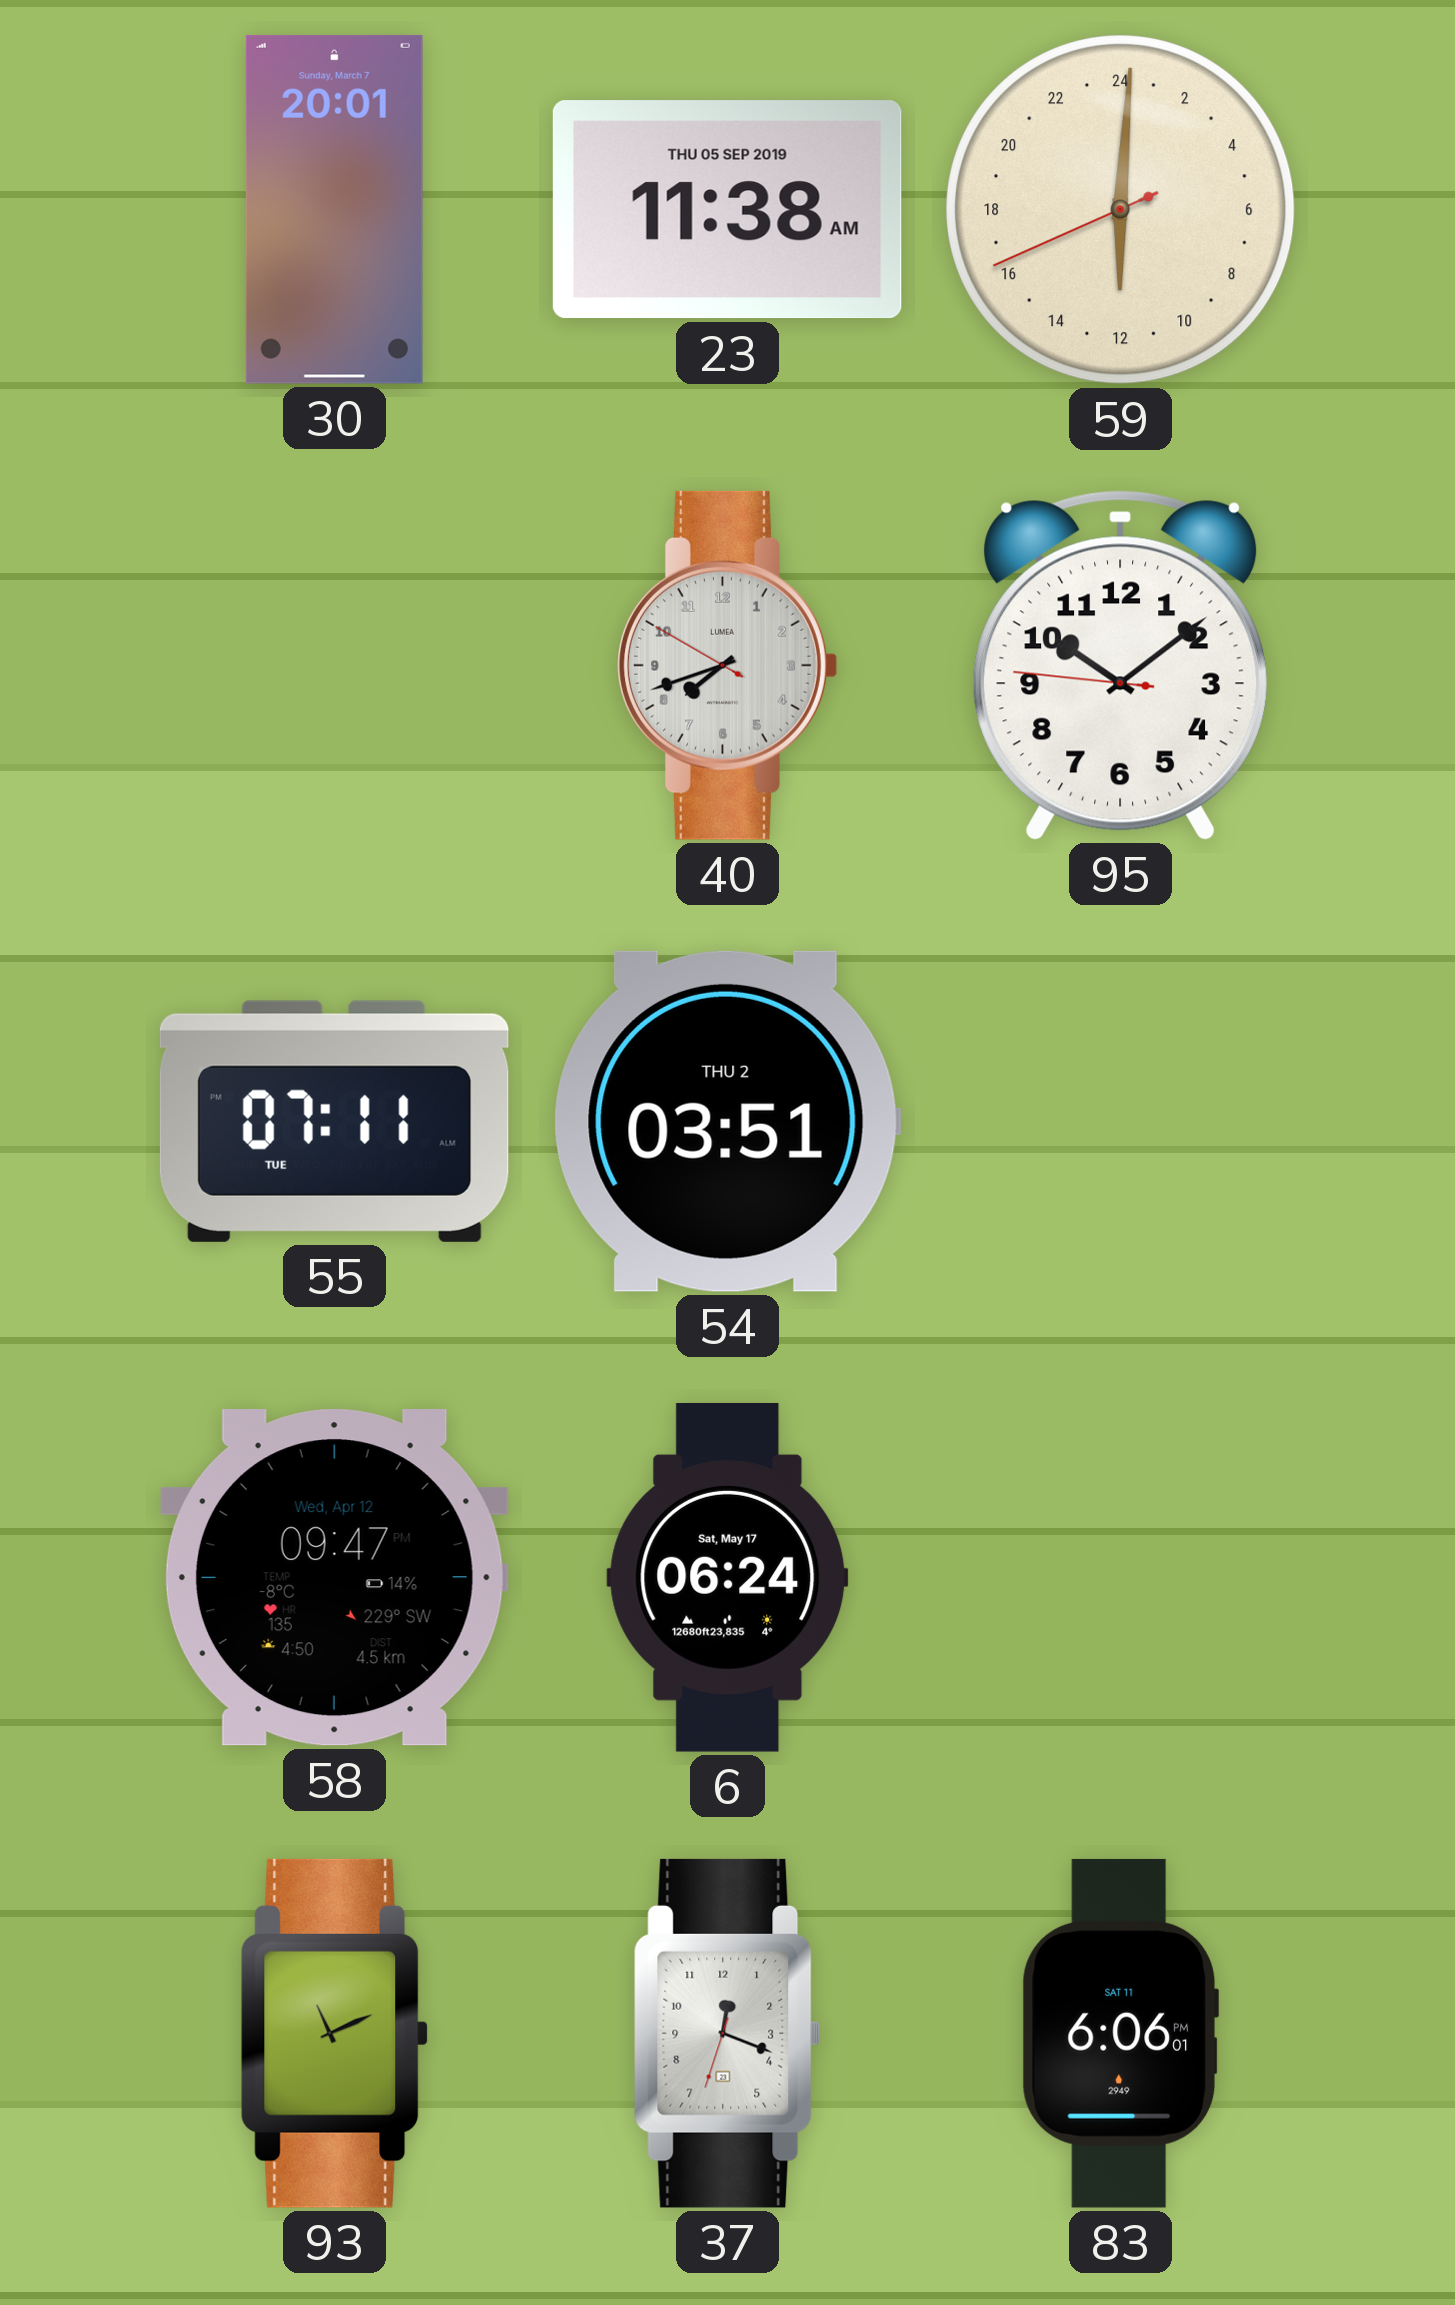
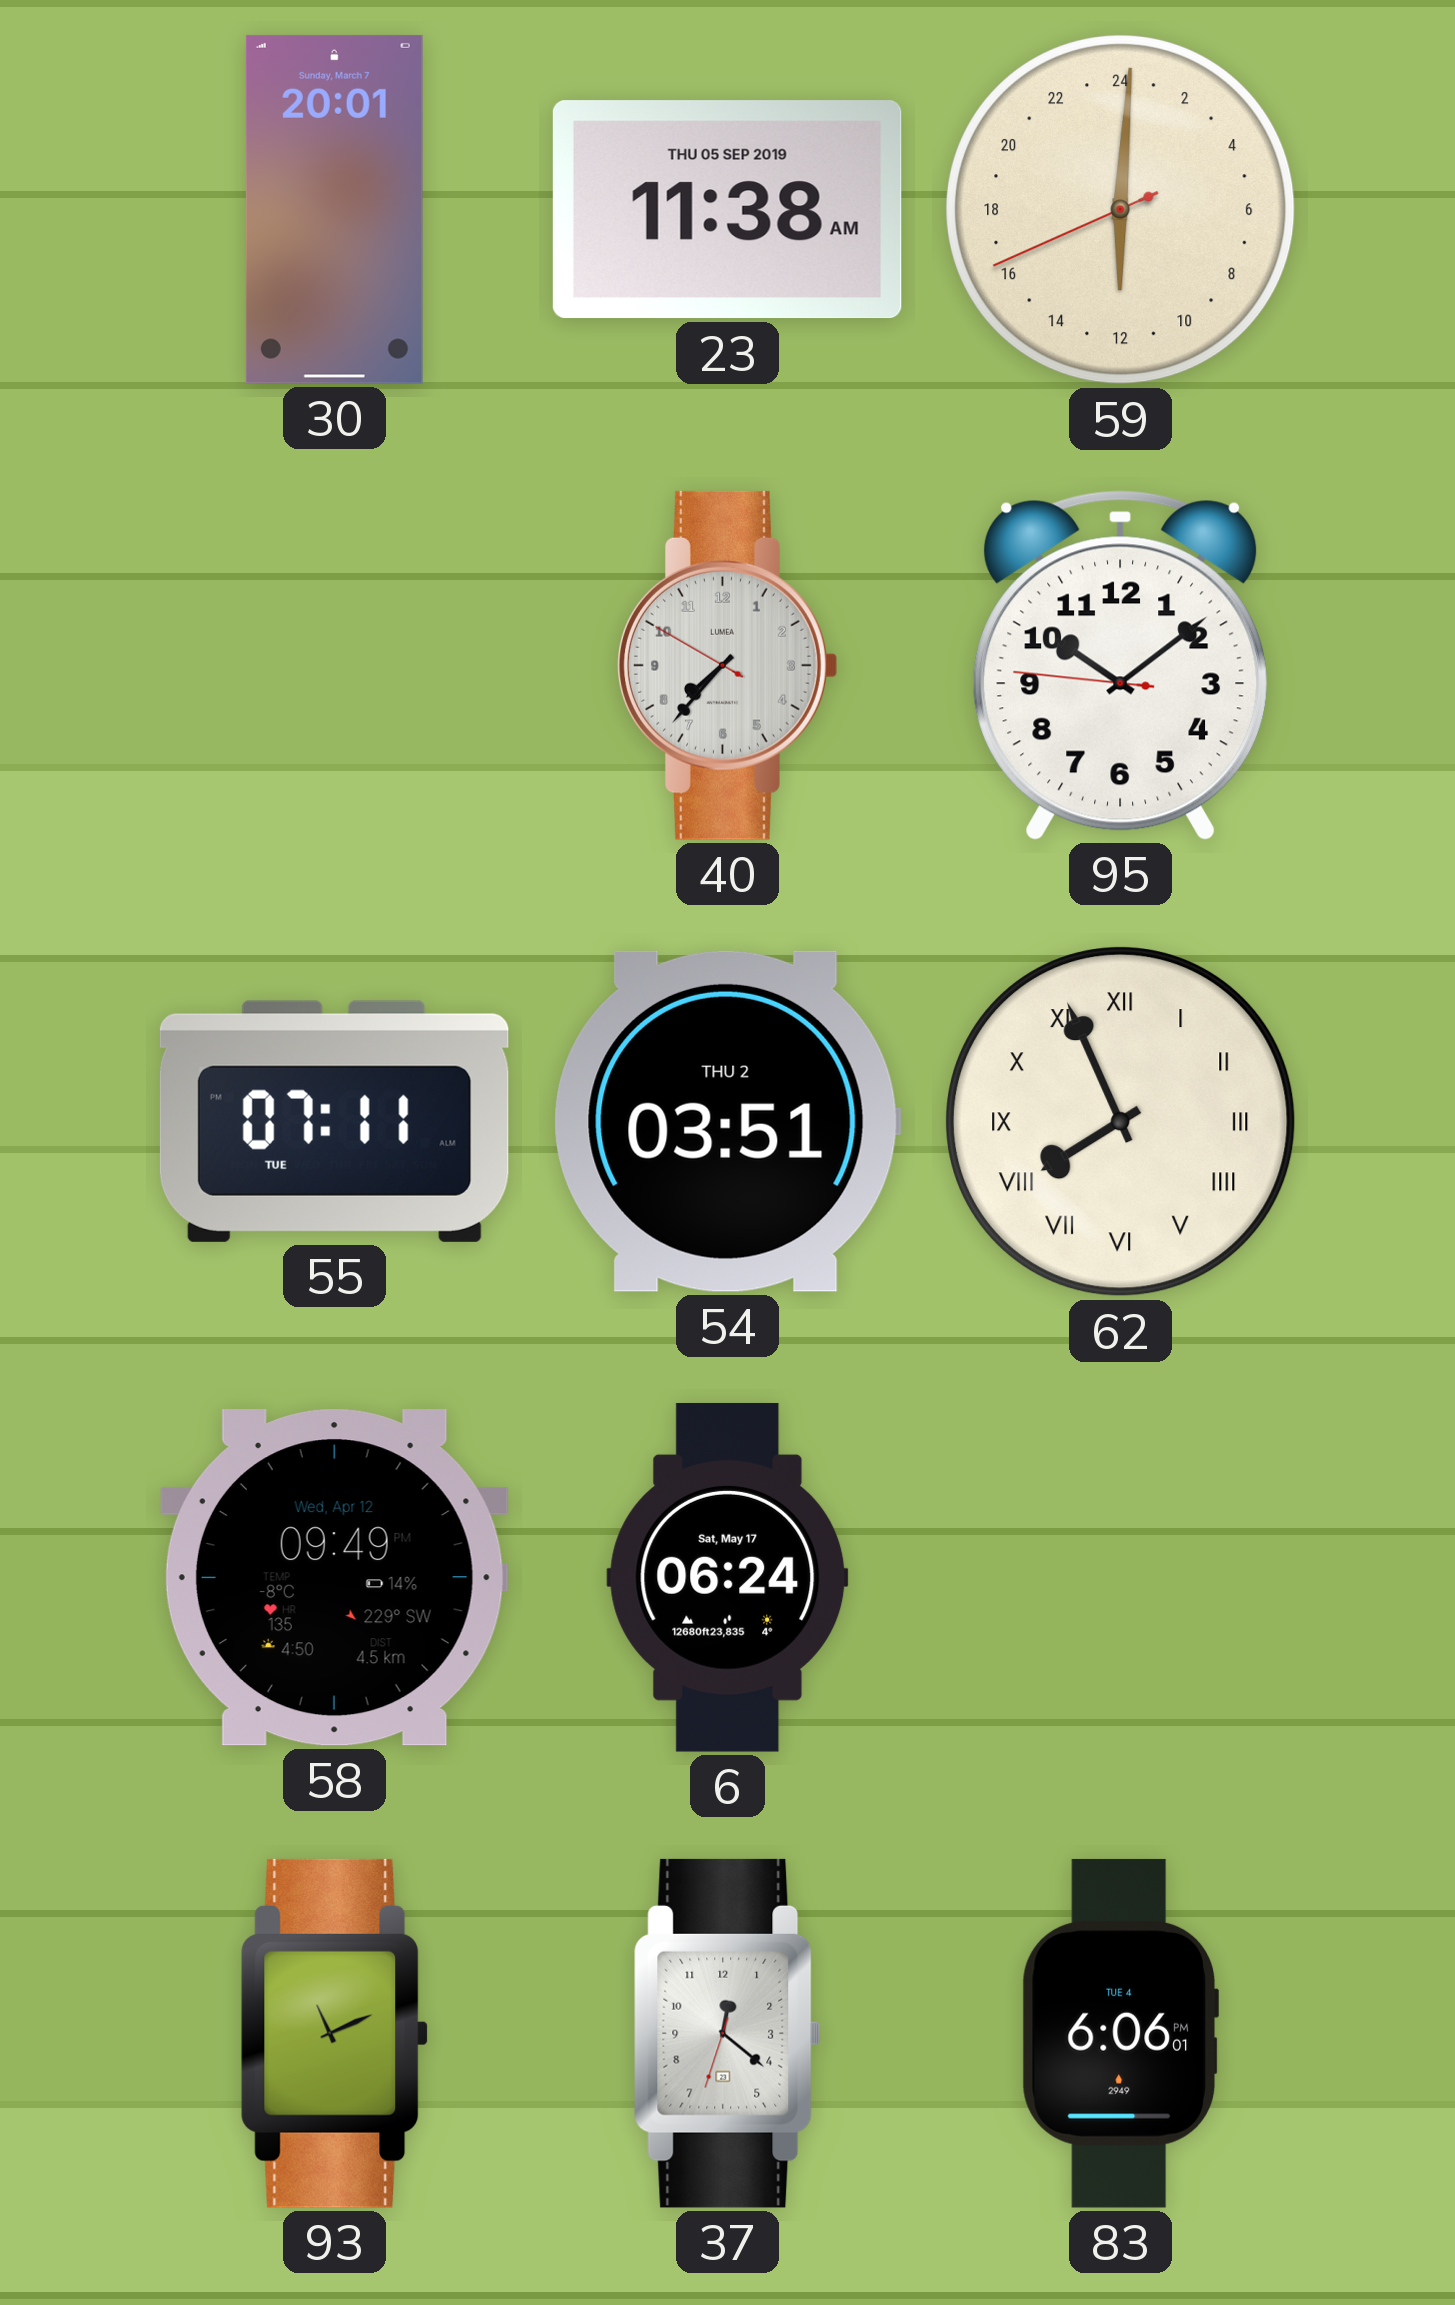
40: 7:41 -> 7:36
62: none -> 7:56
58: 09:47 -> 09:49
37: 12:18 -> 12:21
83 date: SAT 11 -> TUE 4
